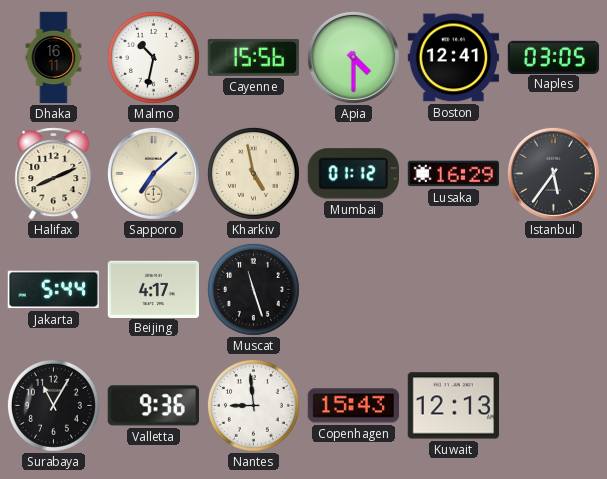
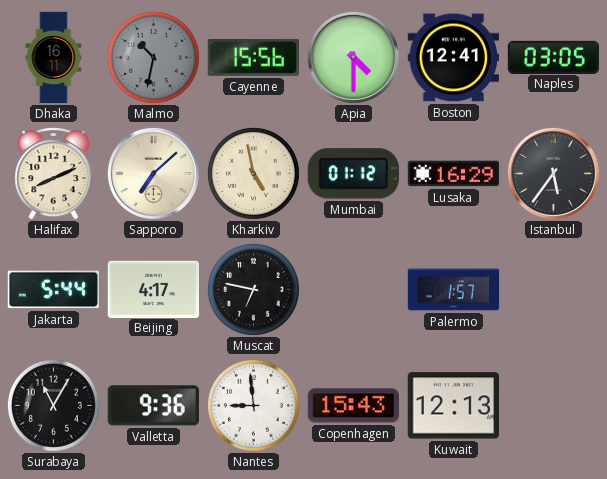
Malmo dial: white -> grey
Muscat: 11:27 -> 6:47
Palermo: none -> 1:57
